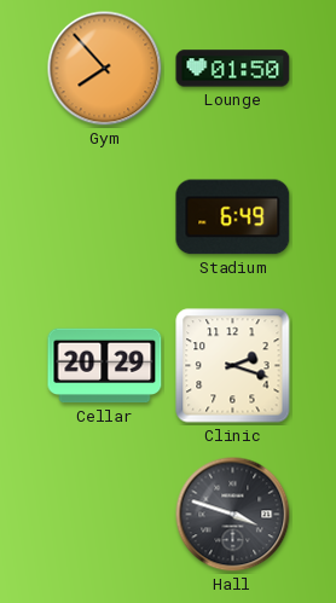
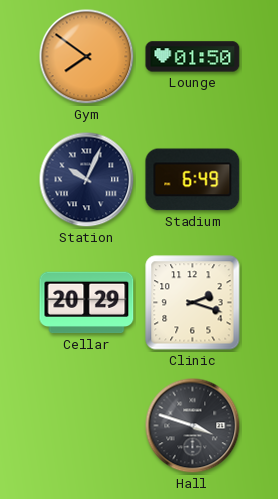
Gym: 7:53 -> 7:51
Station: none -> 10:04
